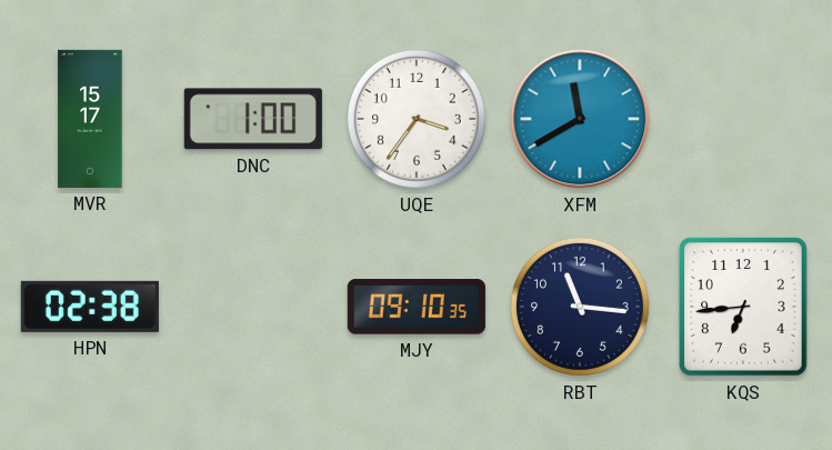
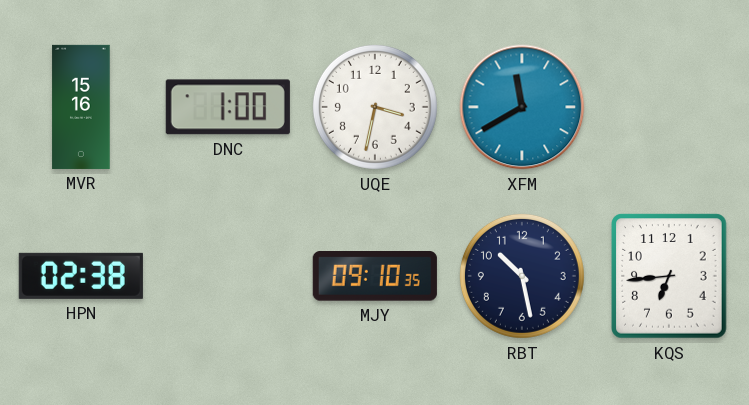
MVR: 15:17 -> 15:16
UQE: 3:36 -> 3:32
RBT: 11:16 -> 10:28
